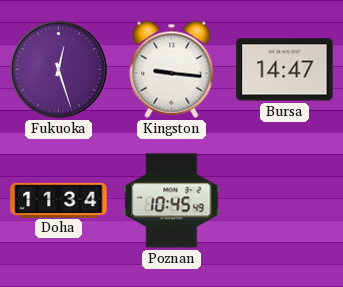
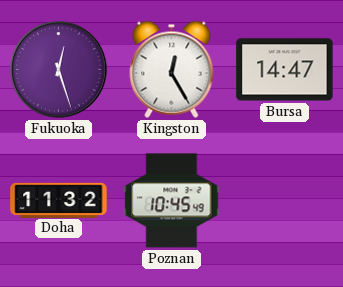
Kingston: 9:16 -> 12:25
Doha: 11:34 -> 11:32
